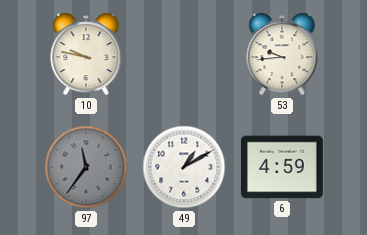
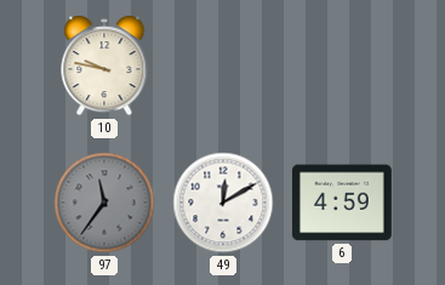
53: 9:44 -> none
49: 1:10 -> 12:10
